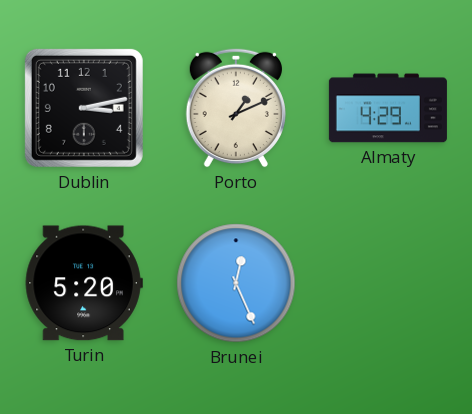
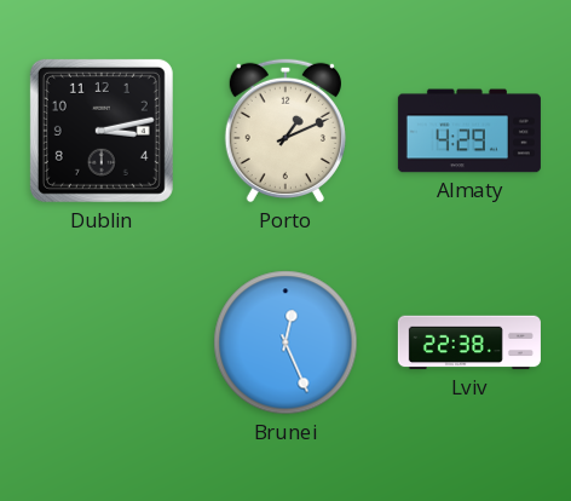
Turin: 5:20 -> none
Lviv: none -> 22:38
